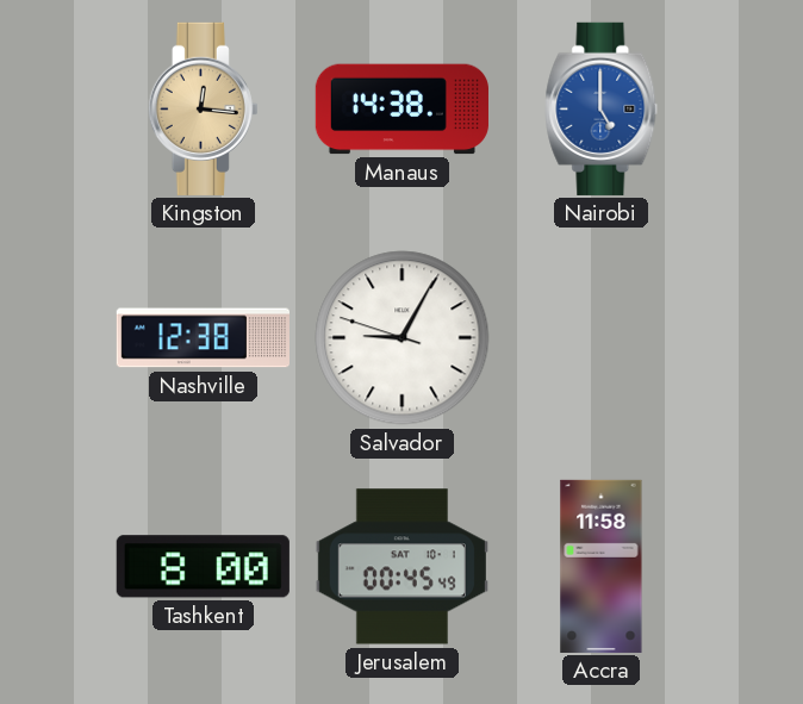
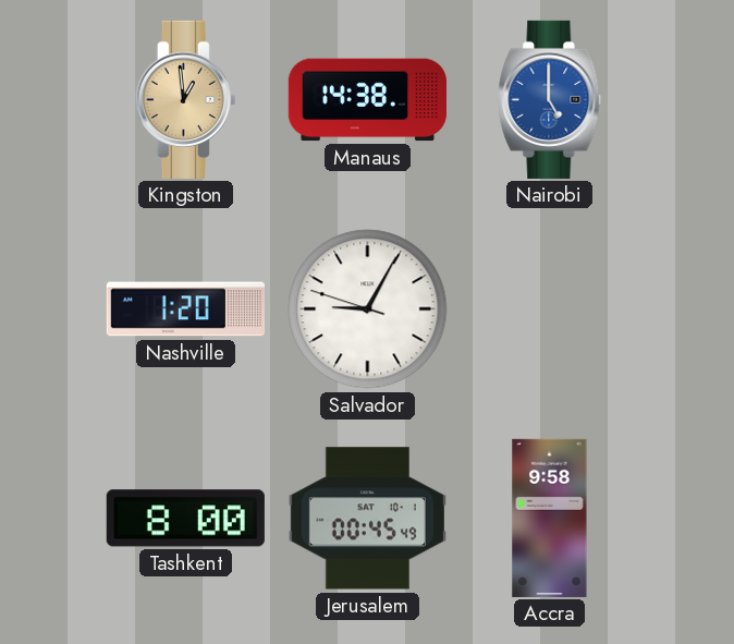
Kingston: 12:16 -> 12:59
Nashville: 12:38 -> 1:20
Accra: 11:58 -> 9:58
